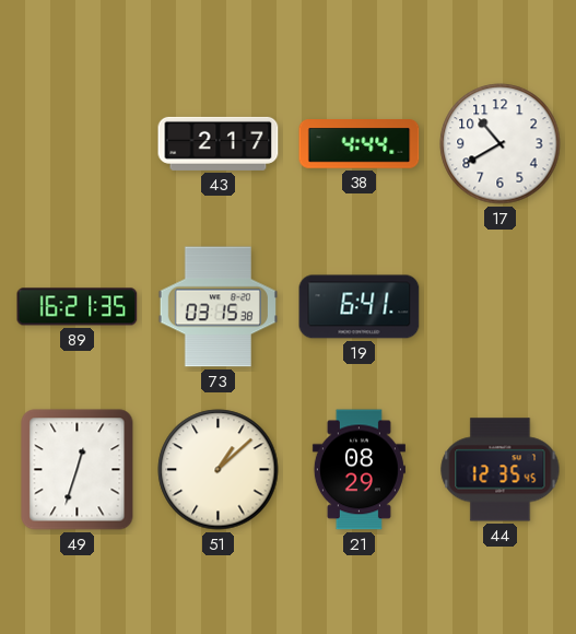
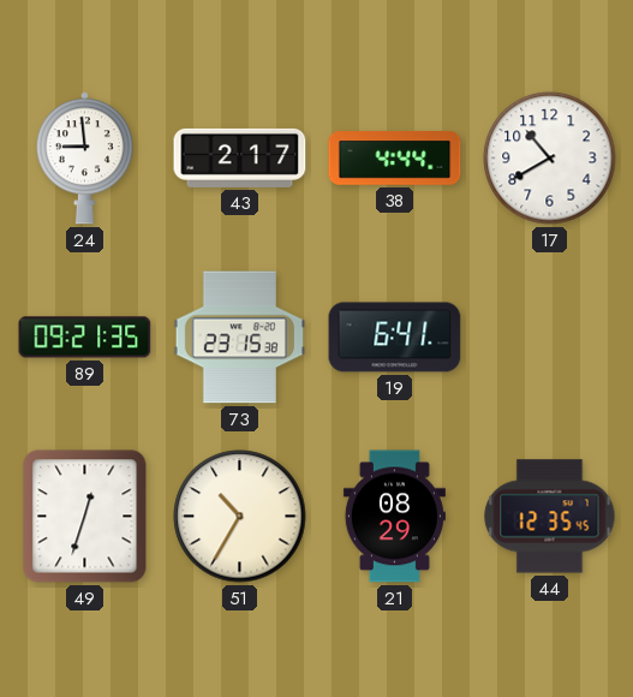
24: none -> 8:59
89: 16:21 -> 09:21
73: 03:15 -> 23:15
51: 1:08 -> 10:35
